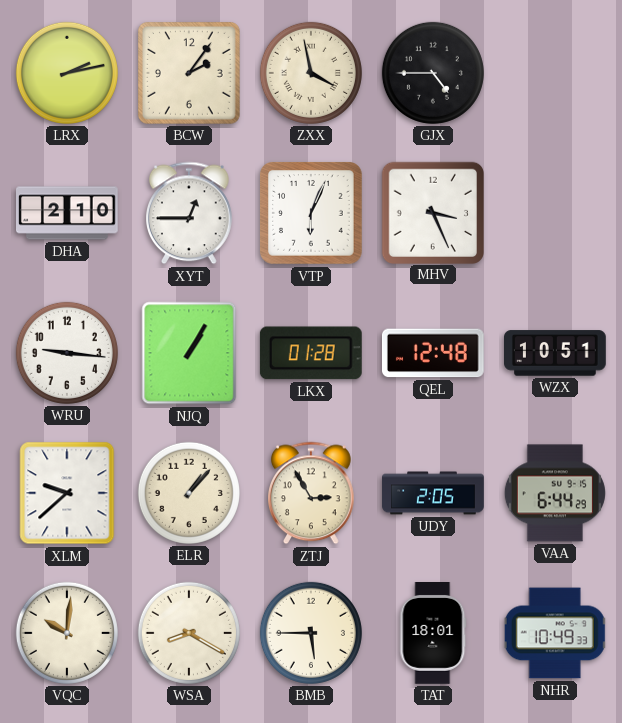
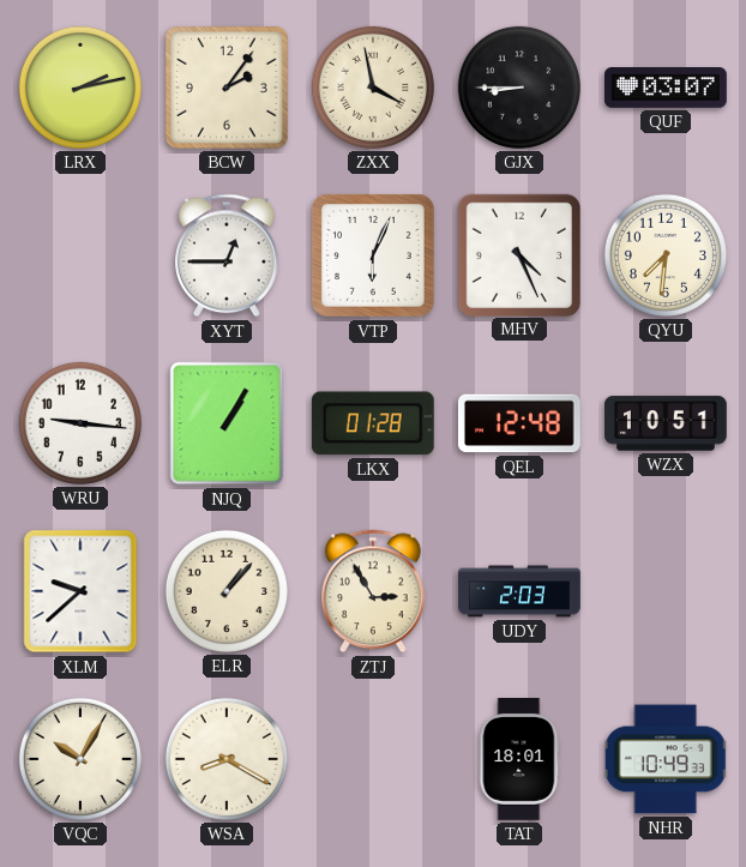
GJX: 4:45 -> 8:45
QUF: none -> 03:07
DHA: 2:10 -> none
MHV: 3:26 -> 4:26
QYU: none -> 7:31
UDY: 2:05 -> 2:03
VAA: 6:44 -> none
VQC: 10:01 -> 10:05
BMB: 5:45 -> none
